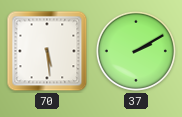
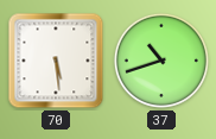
37: 2:10 -> 10:42
